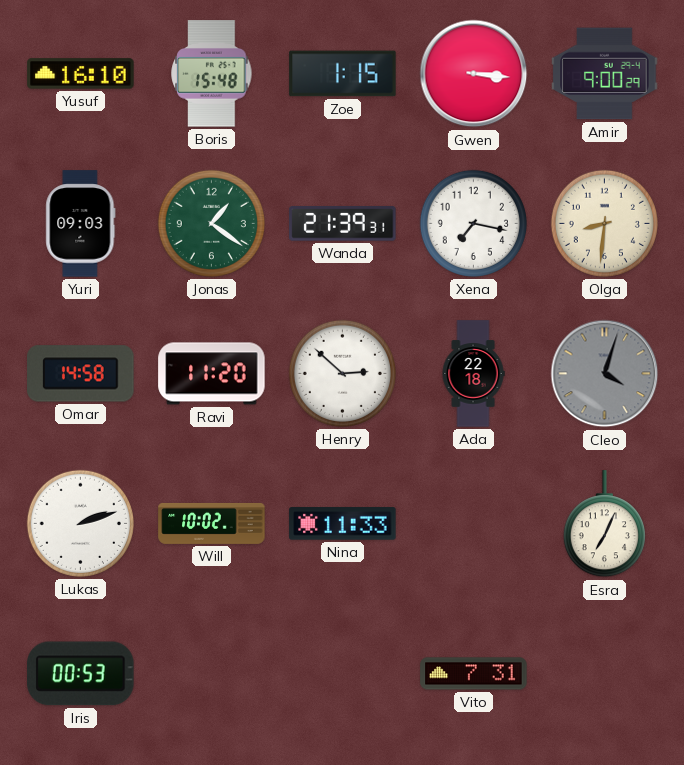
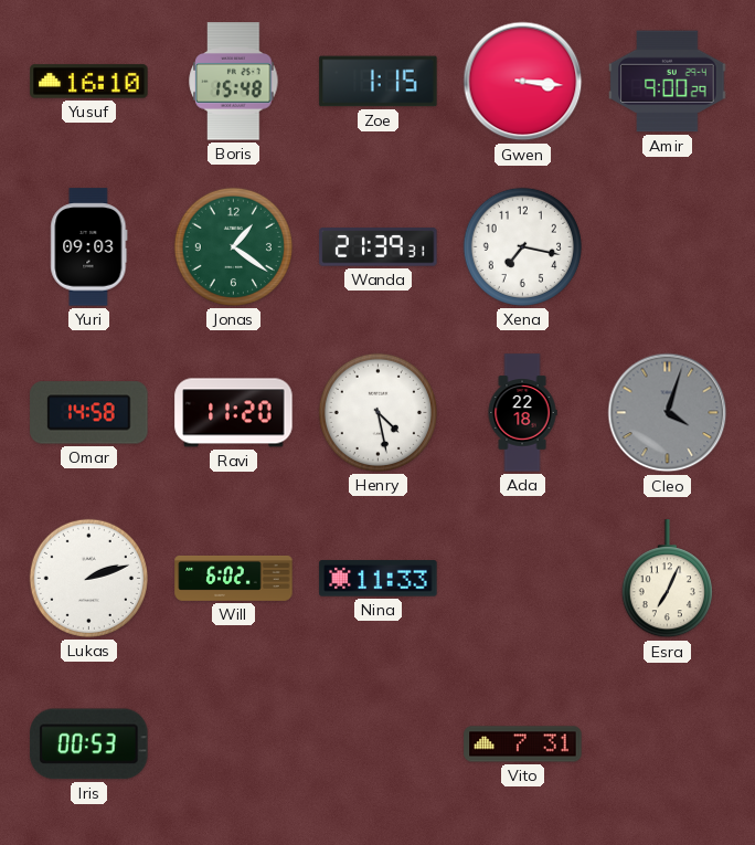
Olga: 8:31 -> none
Henry: 2:52 -> 4:28
Will: 10:02 -> 6:02
